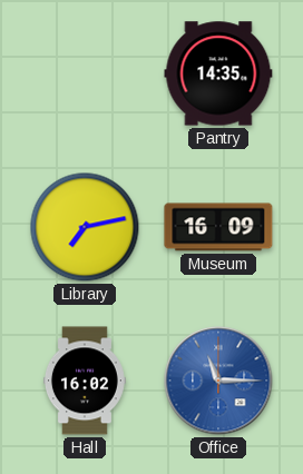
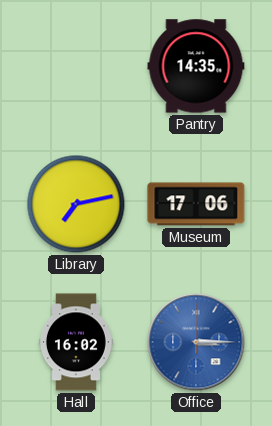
Museum: 16:09 -> 17:06
Office: 11:15 -> 3:15
